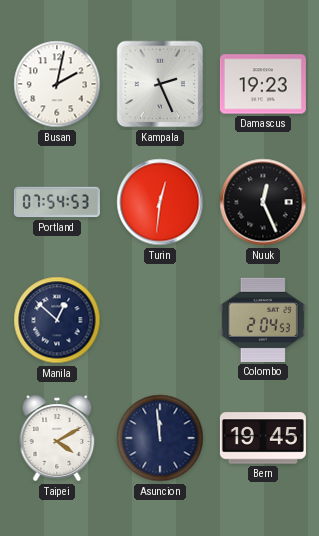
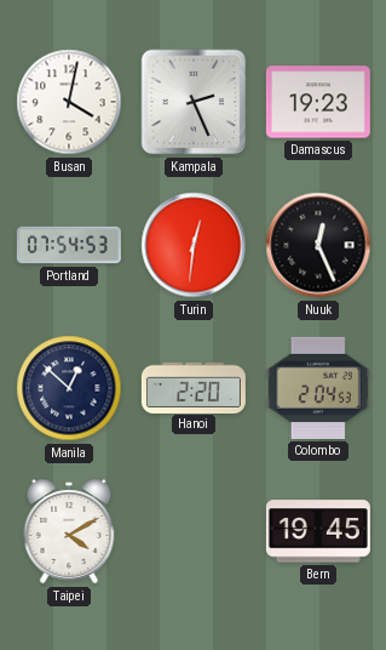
Busan: 2:02 -> 4:02
Hanoi: none -> 2:20
Asuncion: 11:59 -> none
